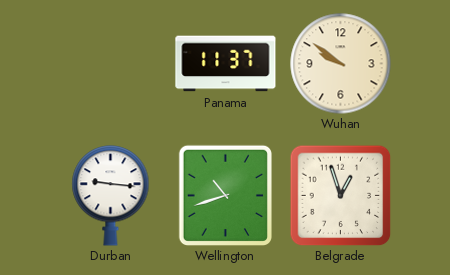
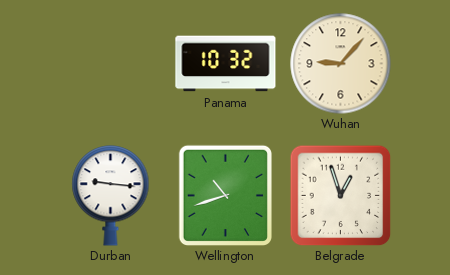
Panama: 11:37 -> 10:32
Wuhan: 9:51 -> 9:07
